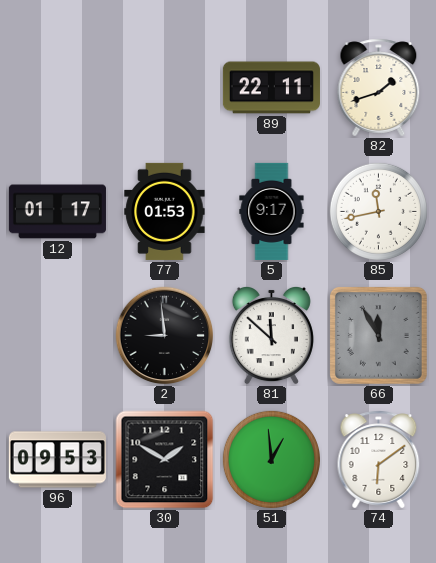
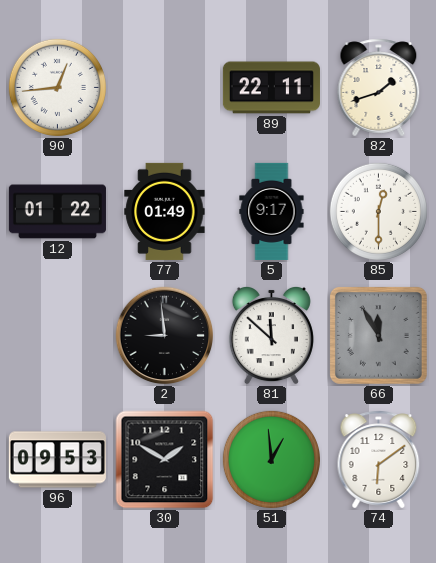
90: none -> 12:44
12: 01:17 -> 01:22
77: 01:53 -> 01:49
85: 11:43 -> 12:30
